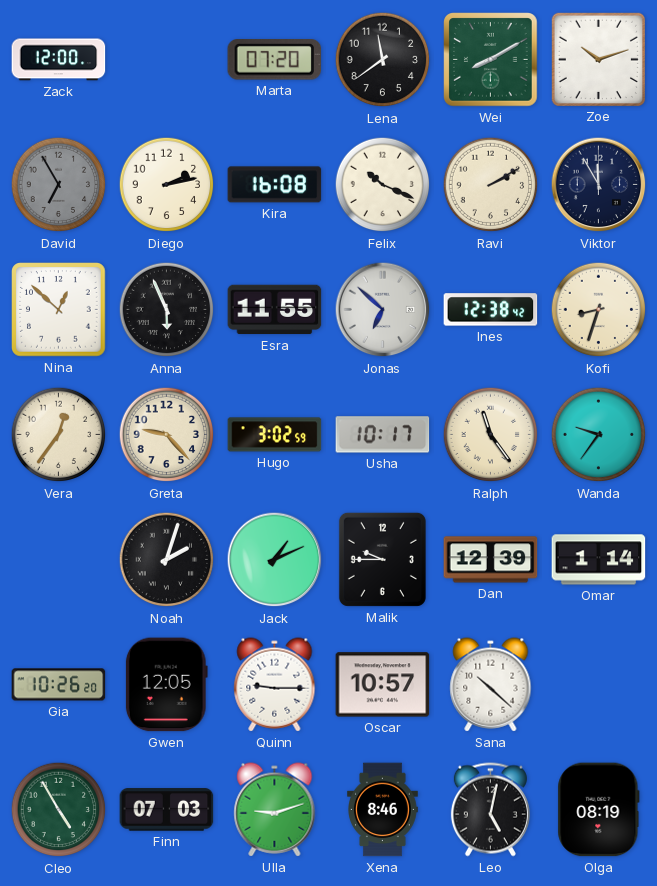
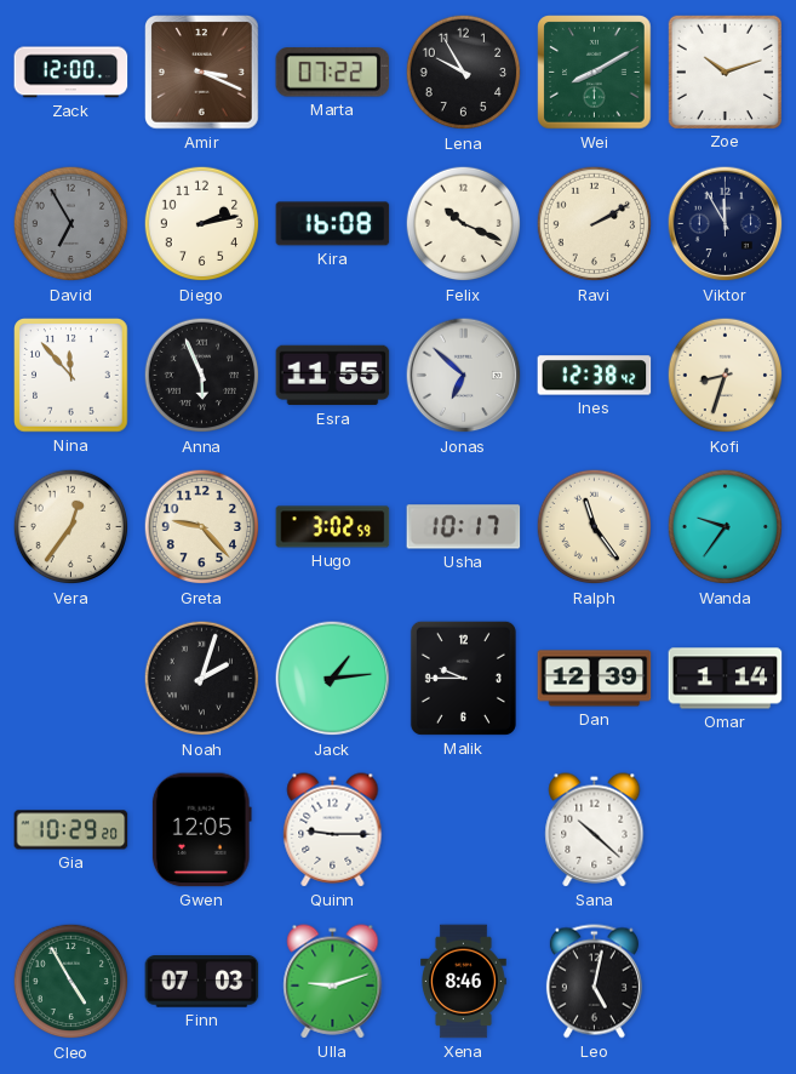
Amir: none -> 3:19
Marta: 07:20 -> 07:22
Lena: 11:39 -> 9:55
Nina: 12:52 -> 11:53
Jack: 1:11 -> 1:14
Gia: 10:26 -> 10:29
Oscar: 10:57 -> none
Olga: 08:19 -> none
